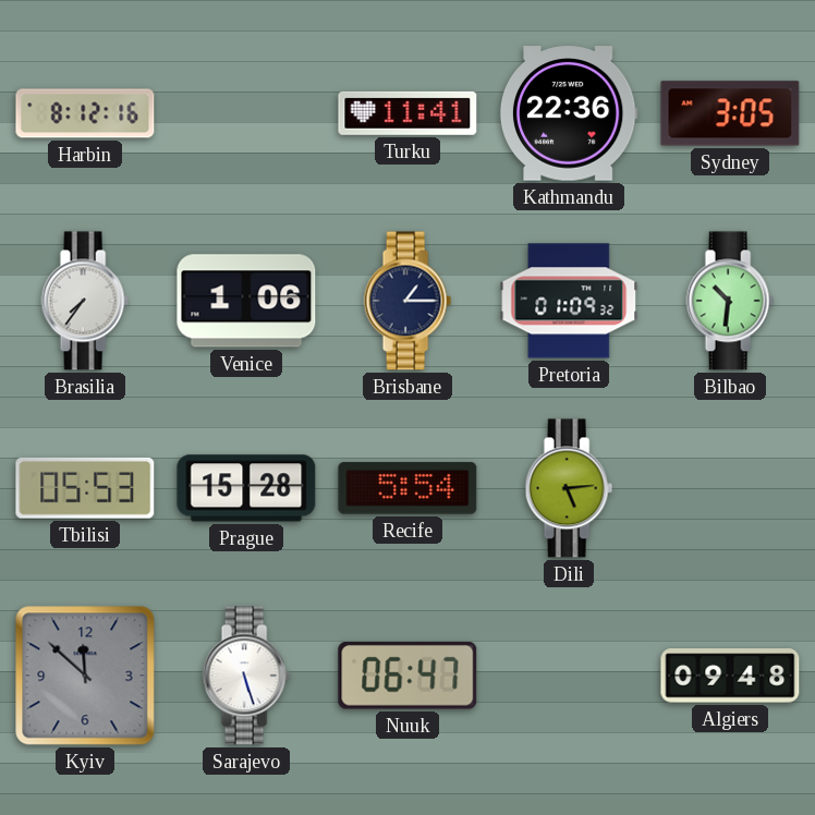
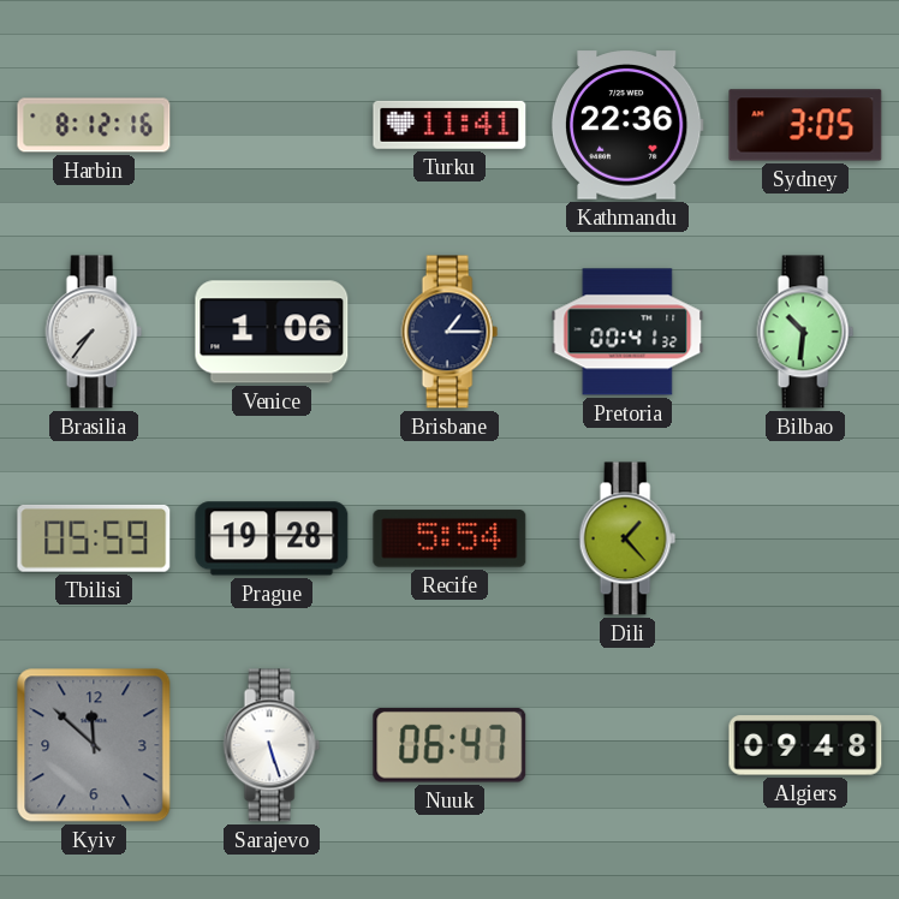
Pretoria: 01:09 -> 00:41
Tbilisi: 05:53 -> 05:59
Prague: 15:28 -> 19:28
Dili: 5:14 -> 1:23
